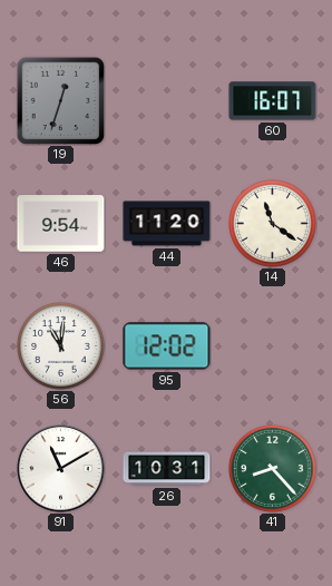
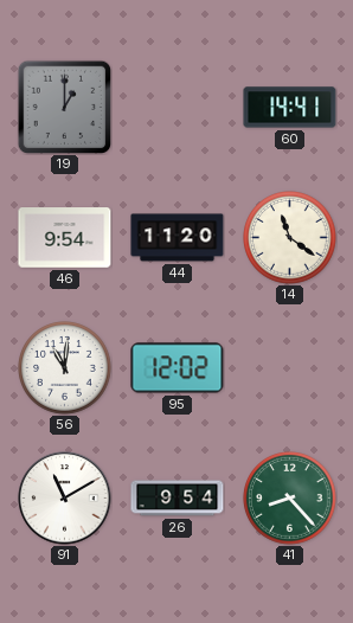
19: 12:33 -> 1:00
60: 16:07 -> 14:41
26: 10:31 -> 9:54
